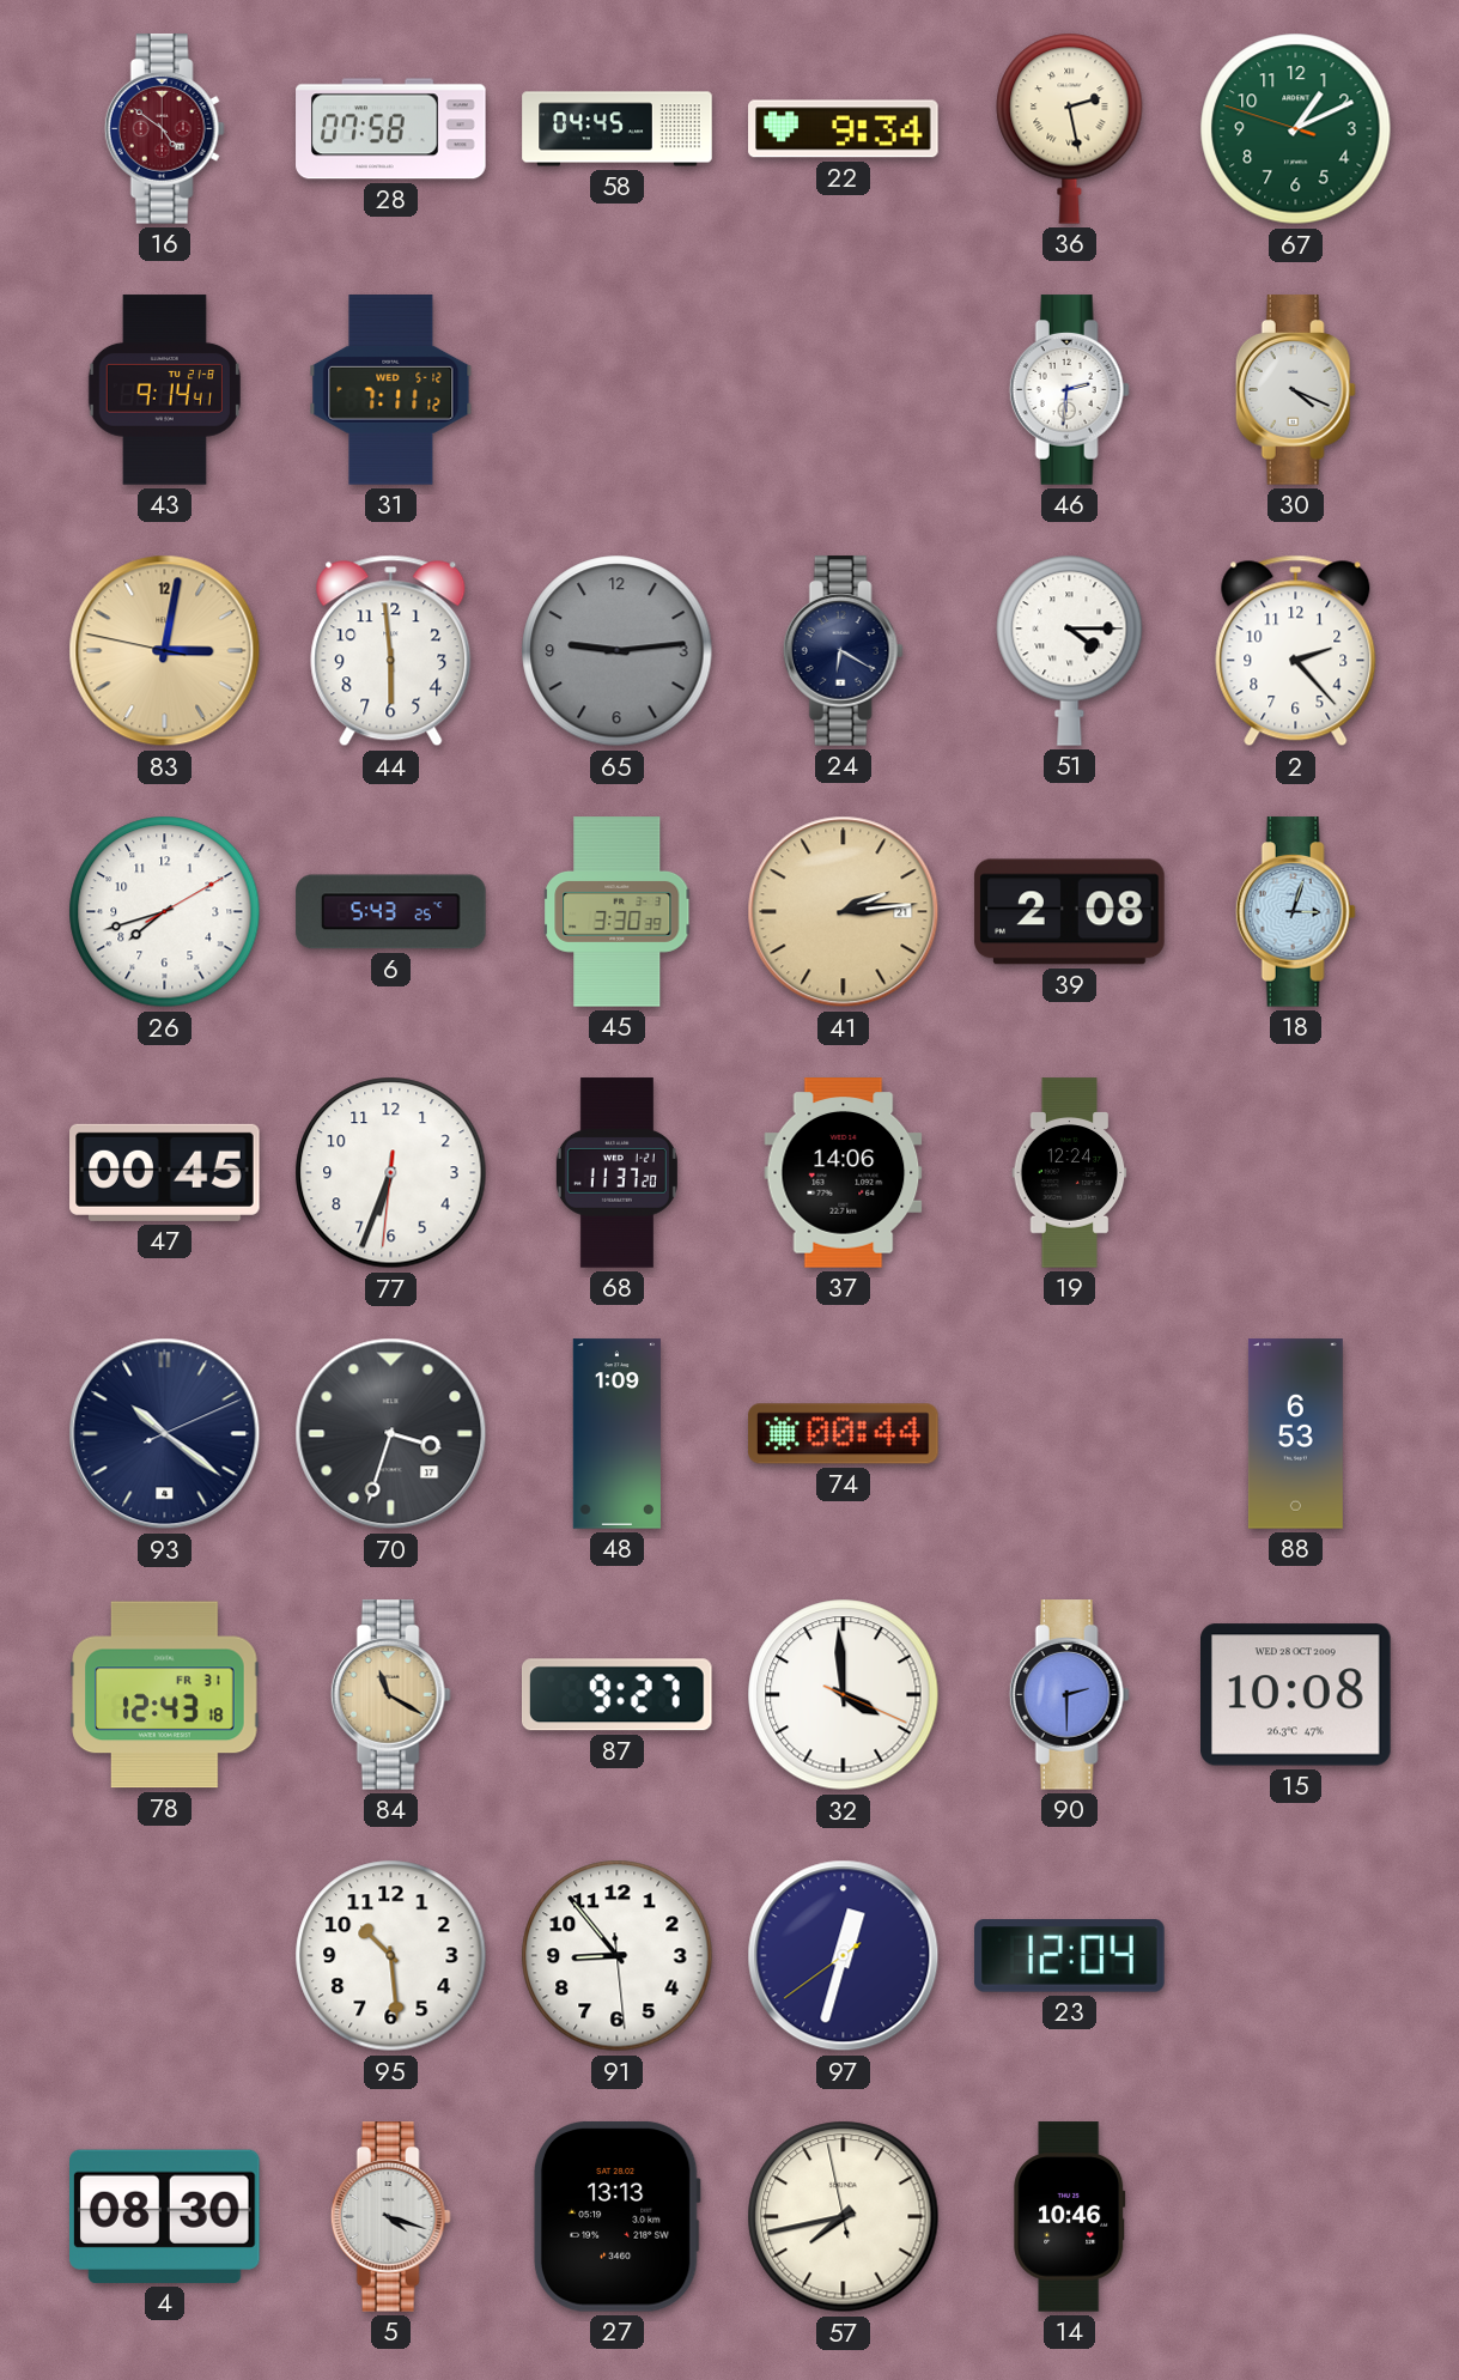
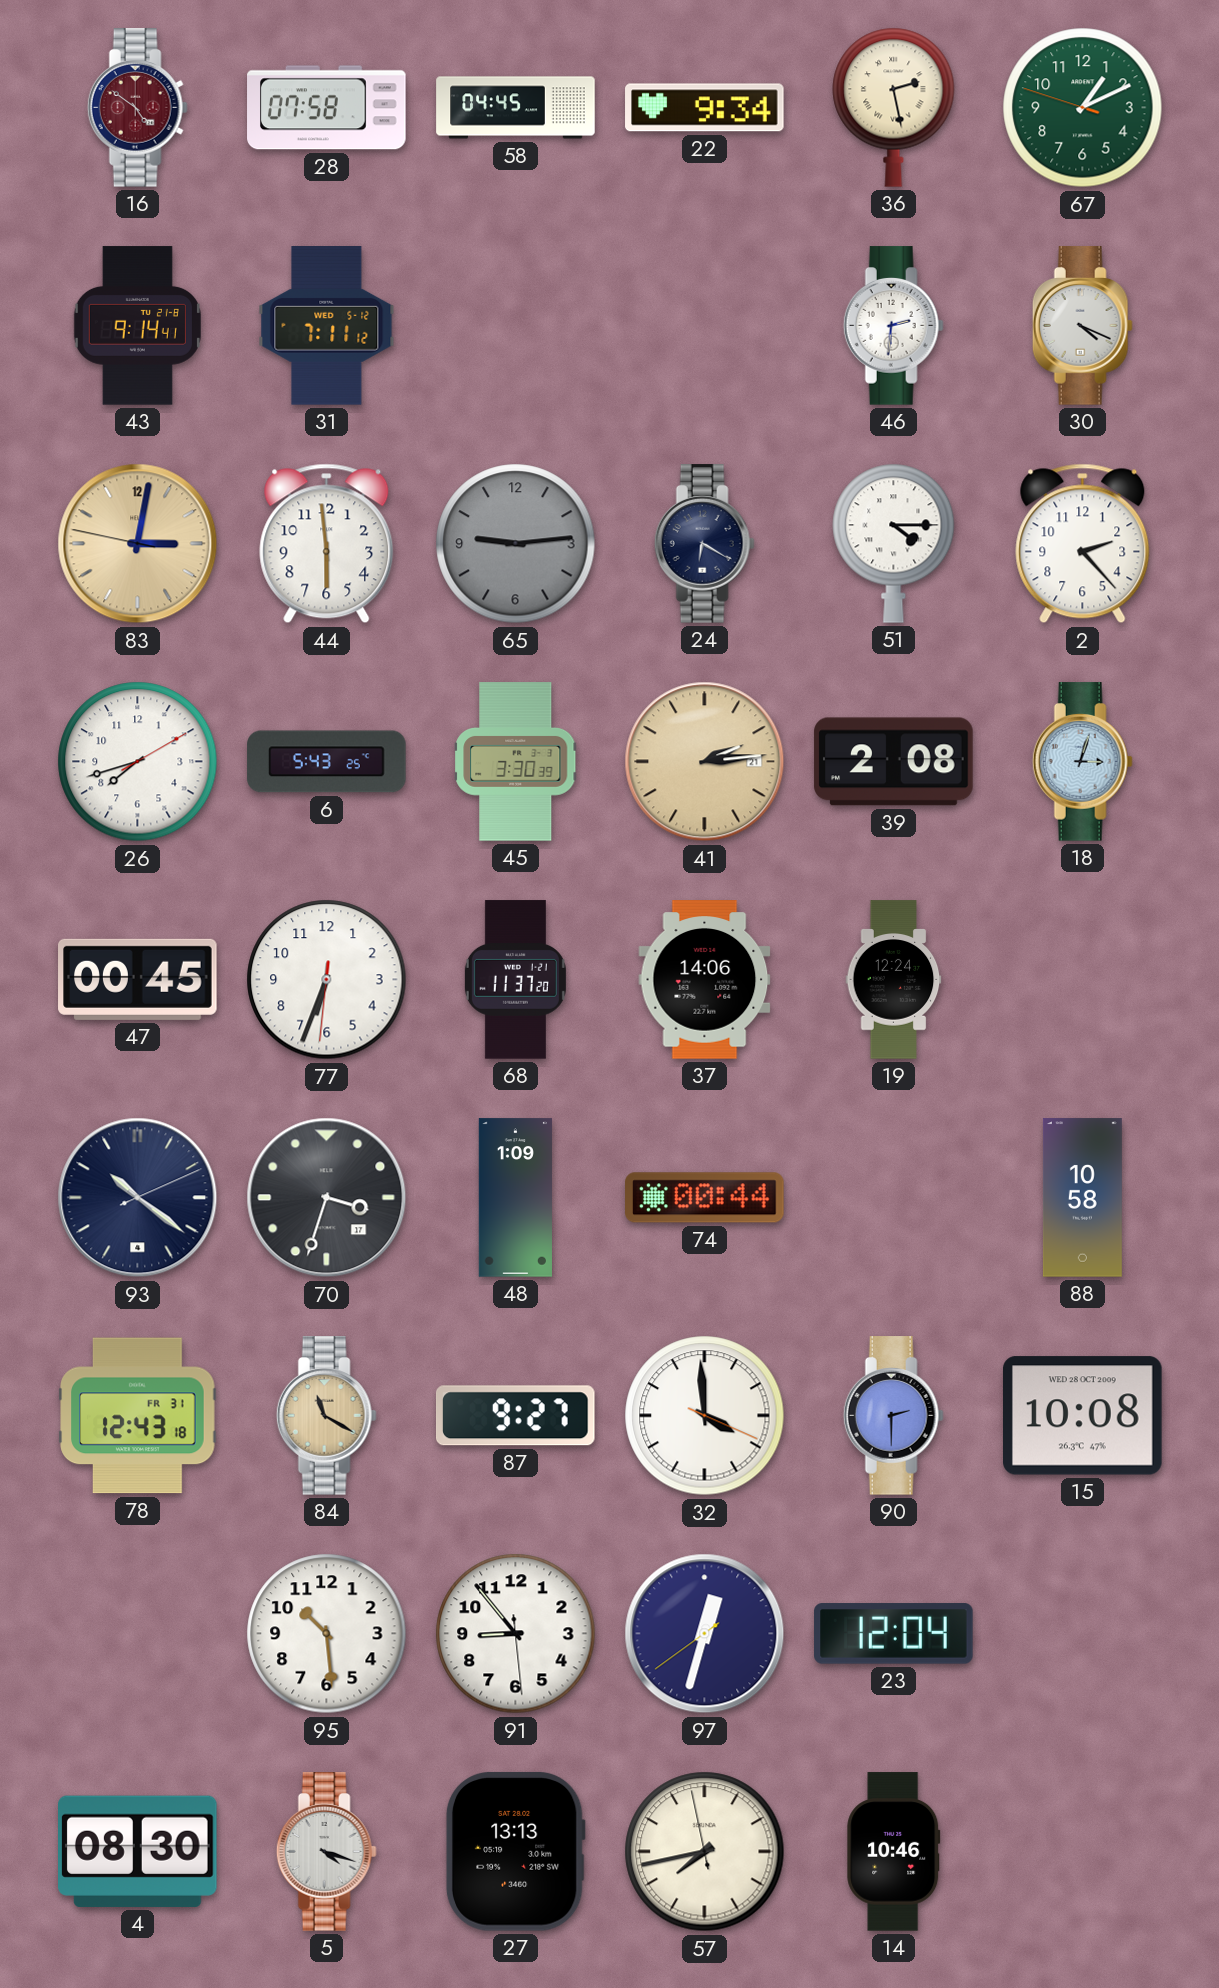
88: 6:53 -> 10:58
